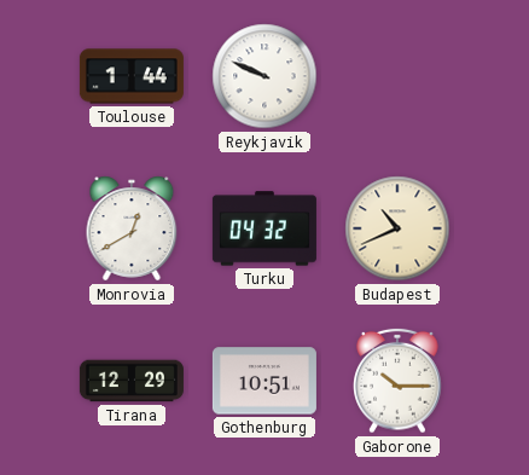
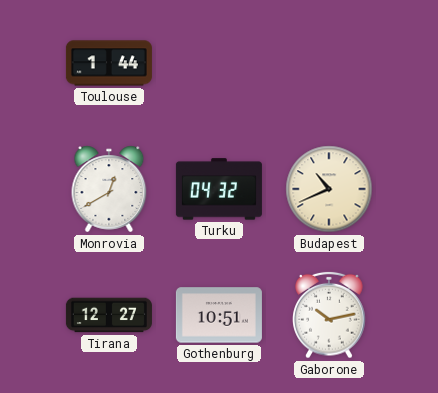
Reykjavik: 9:49 -> none
Tirana: 12:29 -> 12:27
Gaborone: 10:15 -> 10:13
